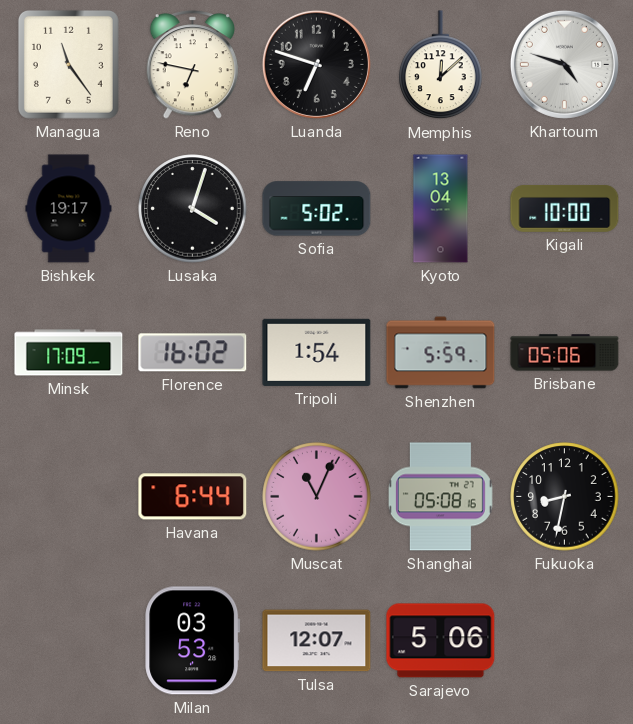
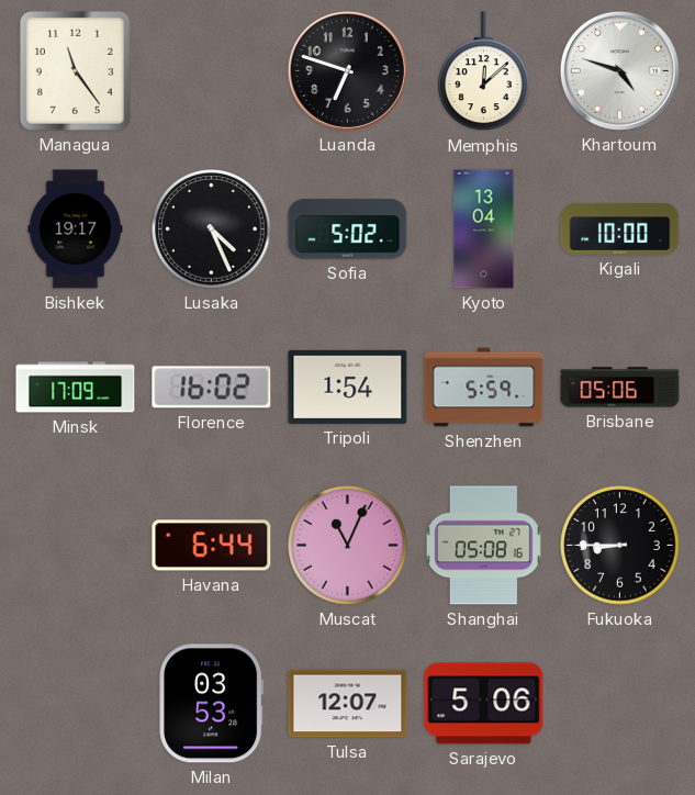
Reno: 6:47 -> none
Lusaka: 4:03 -> 4:26
Fukuoka: 8:32 -> 8:45
